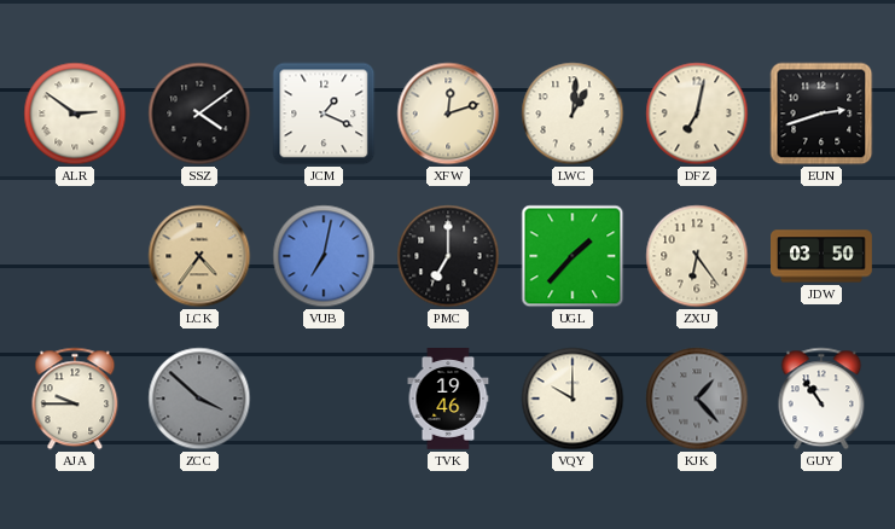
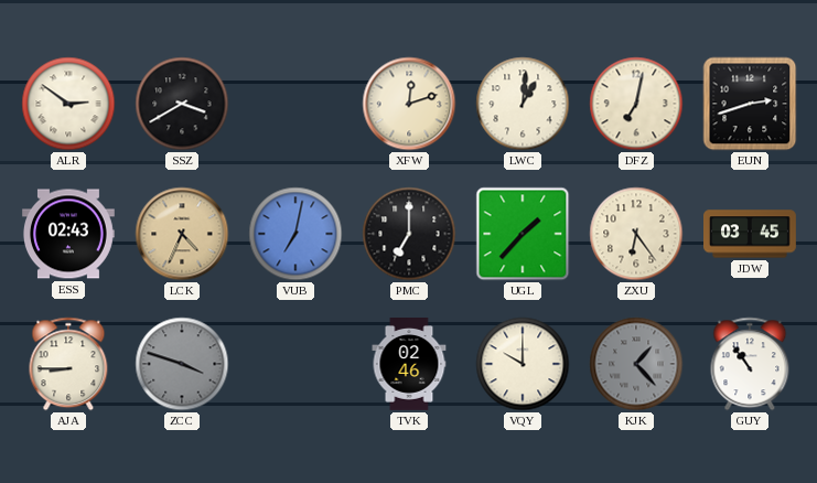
SSZ: 4:09 -> 3:40
JCM: 1:19 -> none
ESS: none -> 02:43
LCK: 4:36 -> 4:34
JDW: 03:50 -> 03:45
AJA: 9:45 -> 8:45
ZCC: 3:52 -> 3:48
TVK: 19:46 -> 02:46
